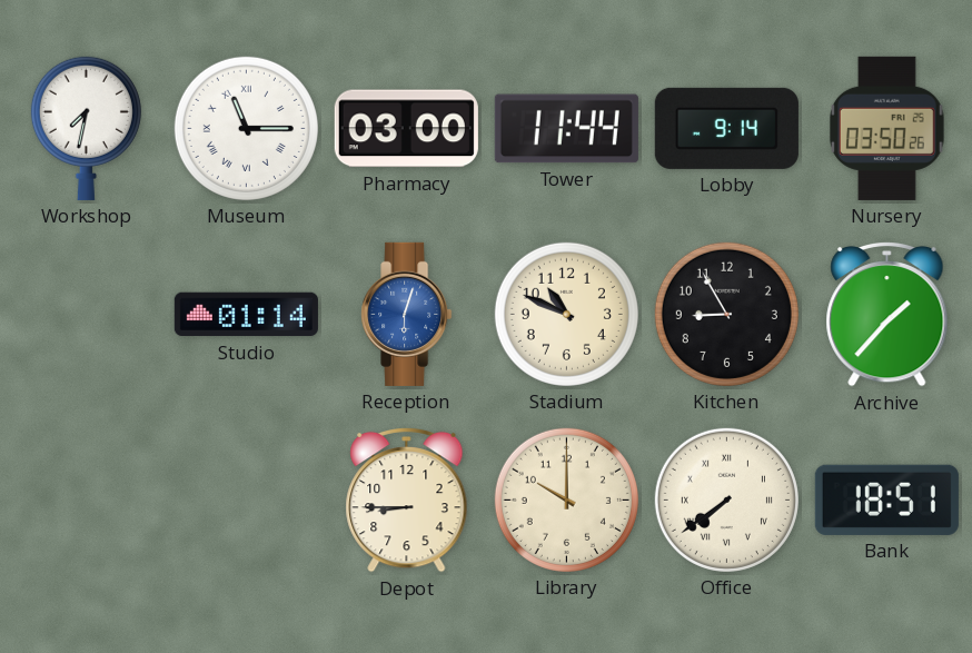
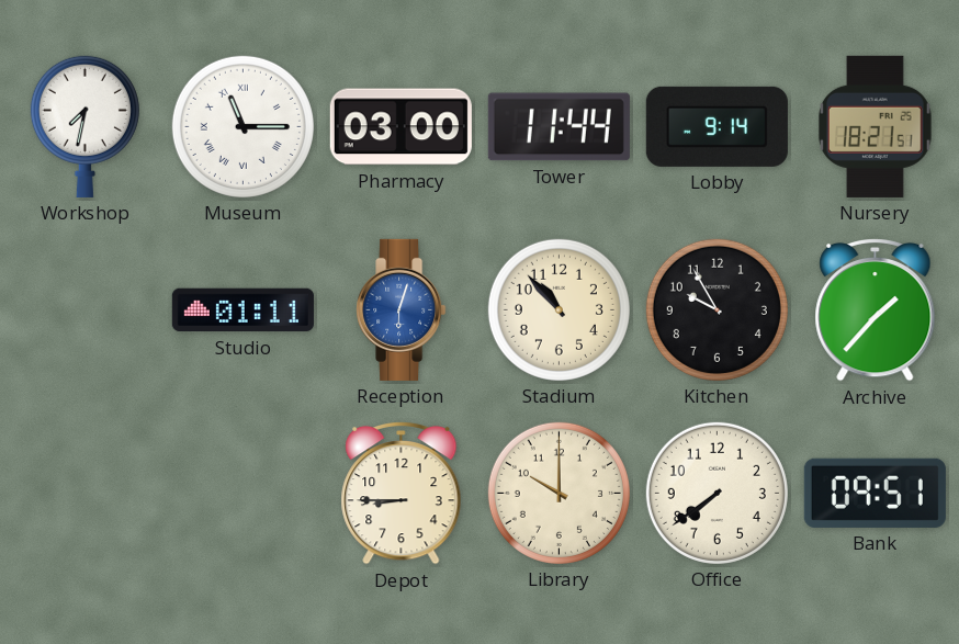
Nursery: 03:50 -> 18:21
Studio: 01:14 -> 01:11
Stadium: 10:49 -> 10:53
Kitchen: 8:55 -> 9:55
Office numerals: Roman -> Arabic
Bank: 18:51 -> 09:51
